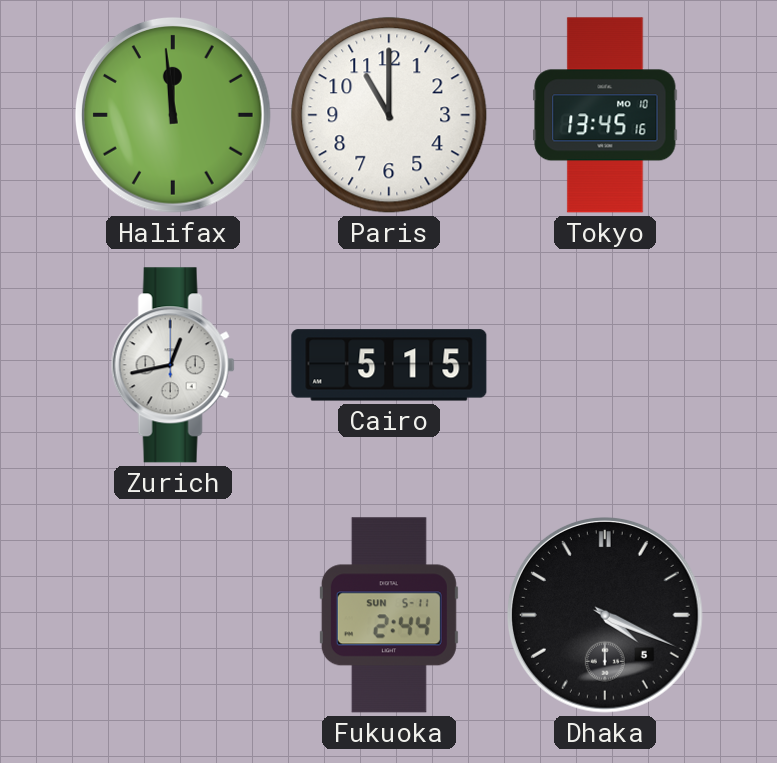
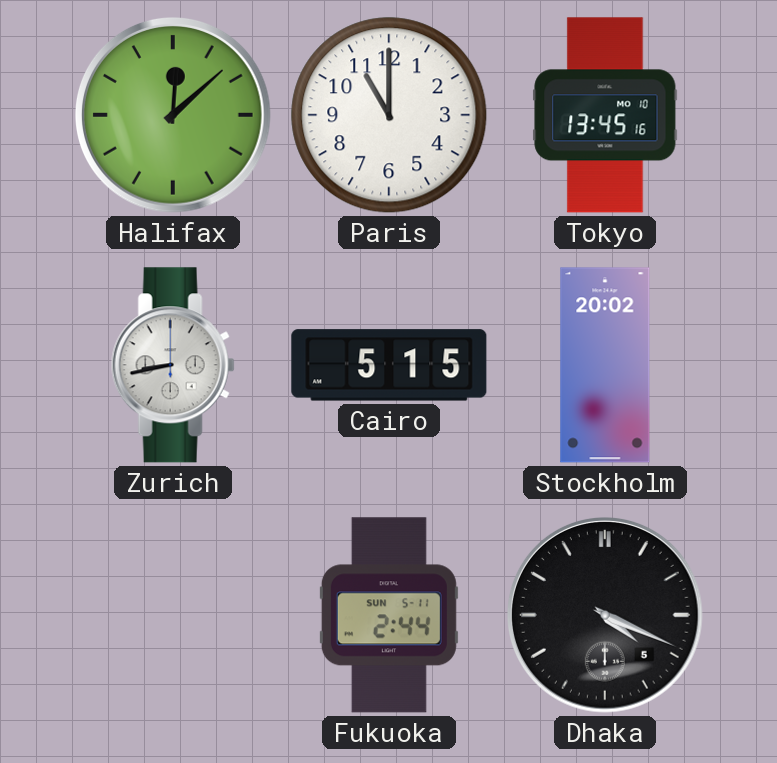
Halifax: 11:59 -> 12:08
Zurich: 12:43 -> 8:43
Stockholm: none -> 20:02
